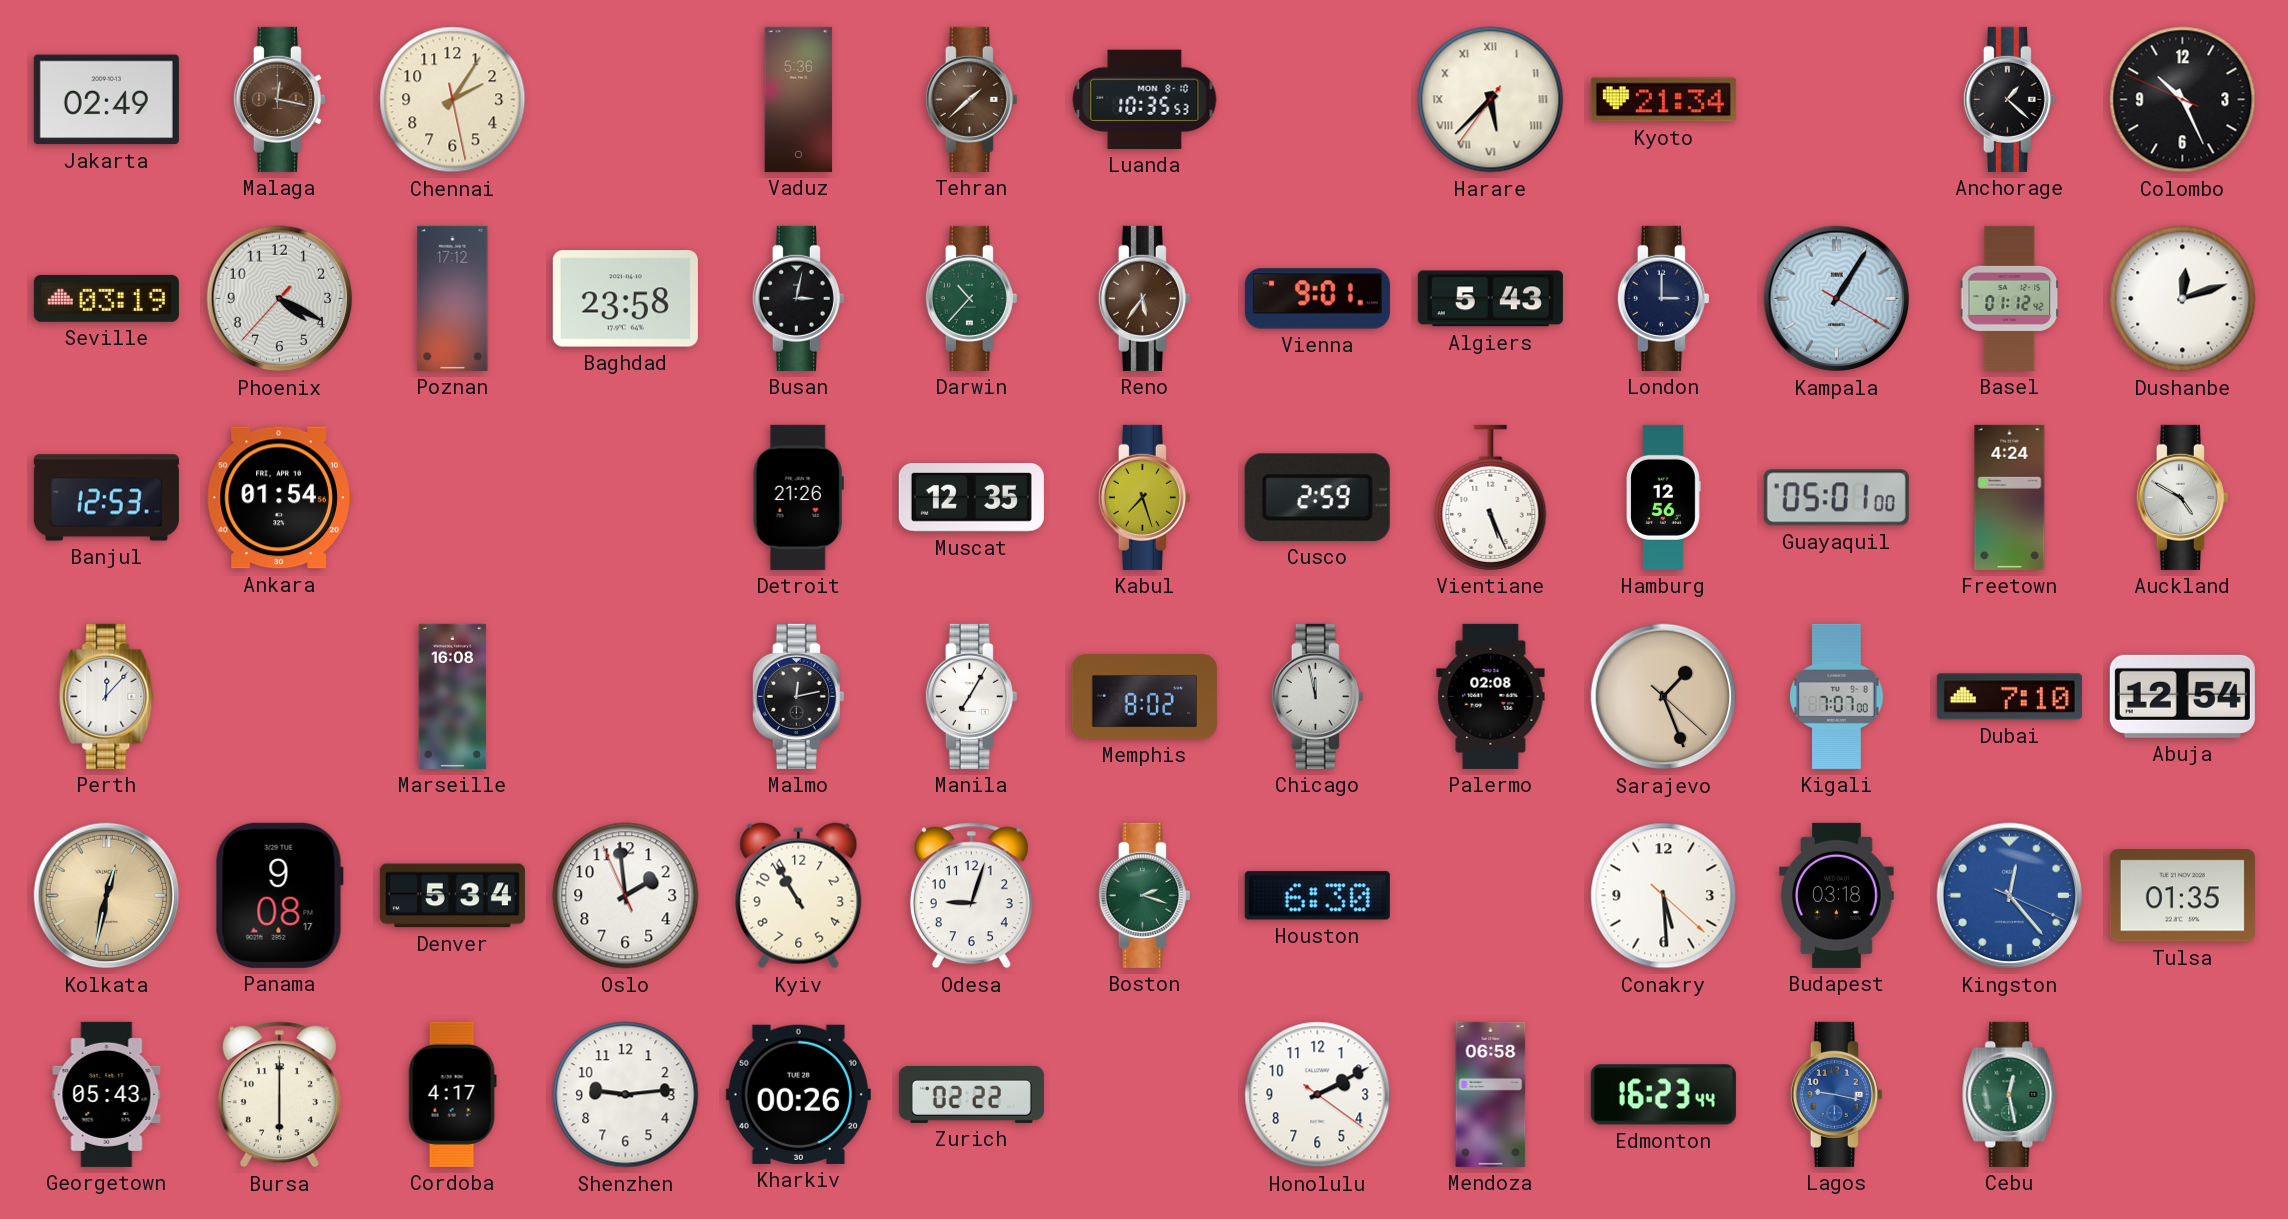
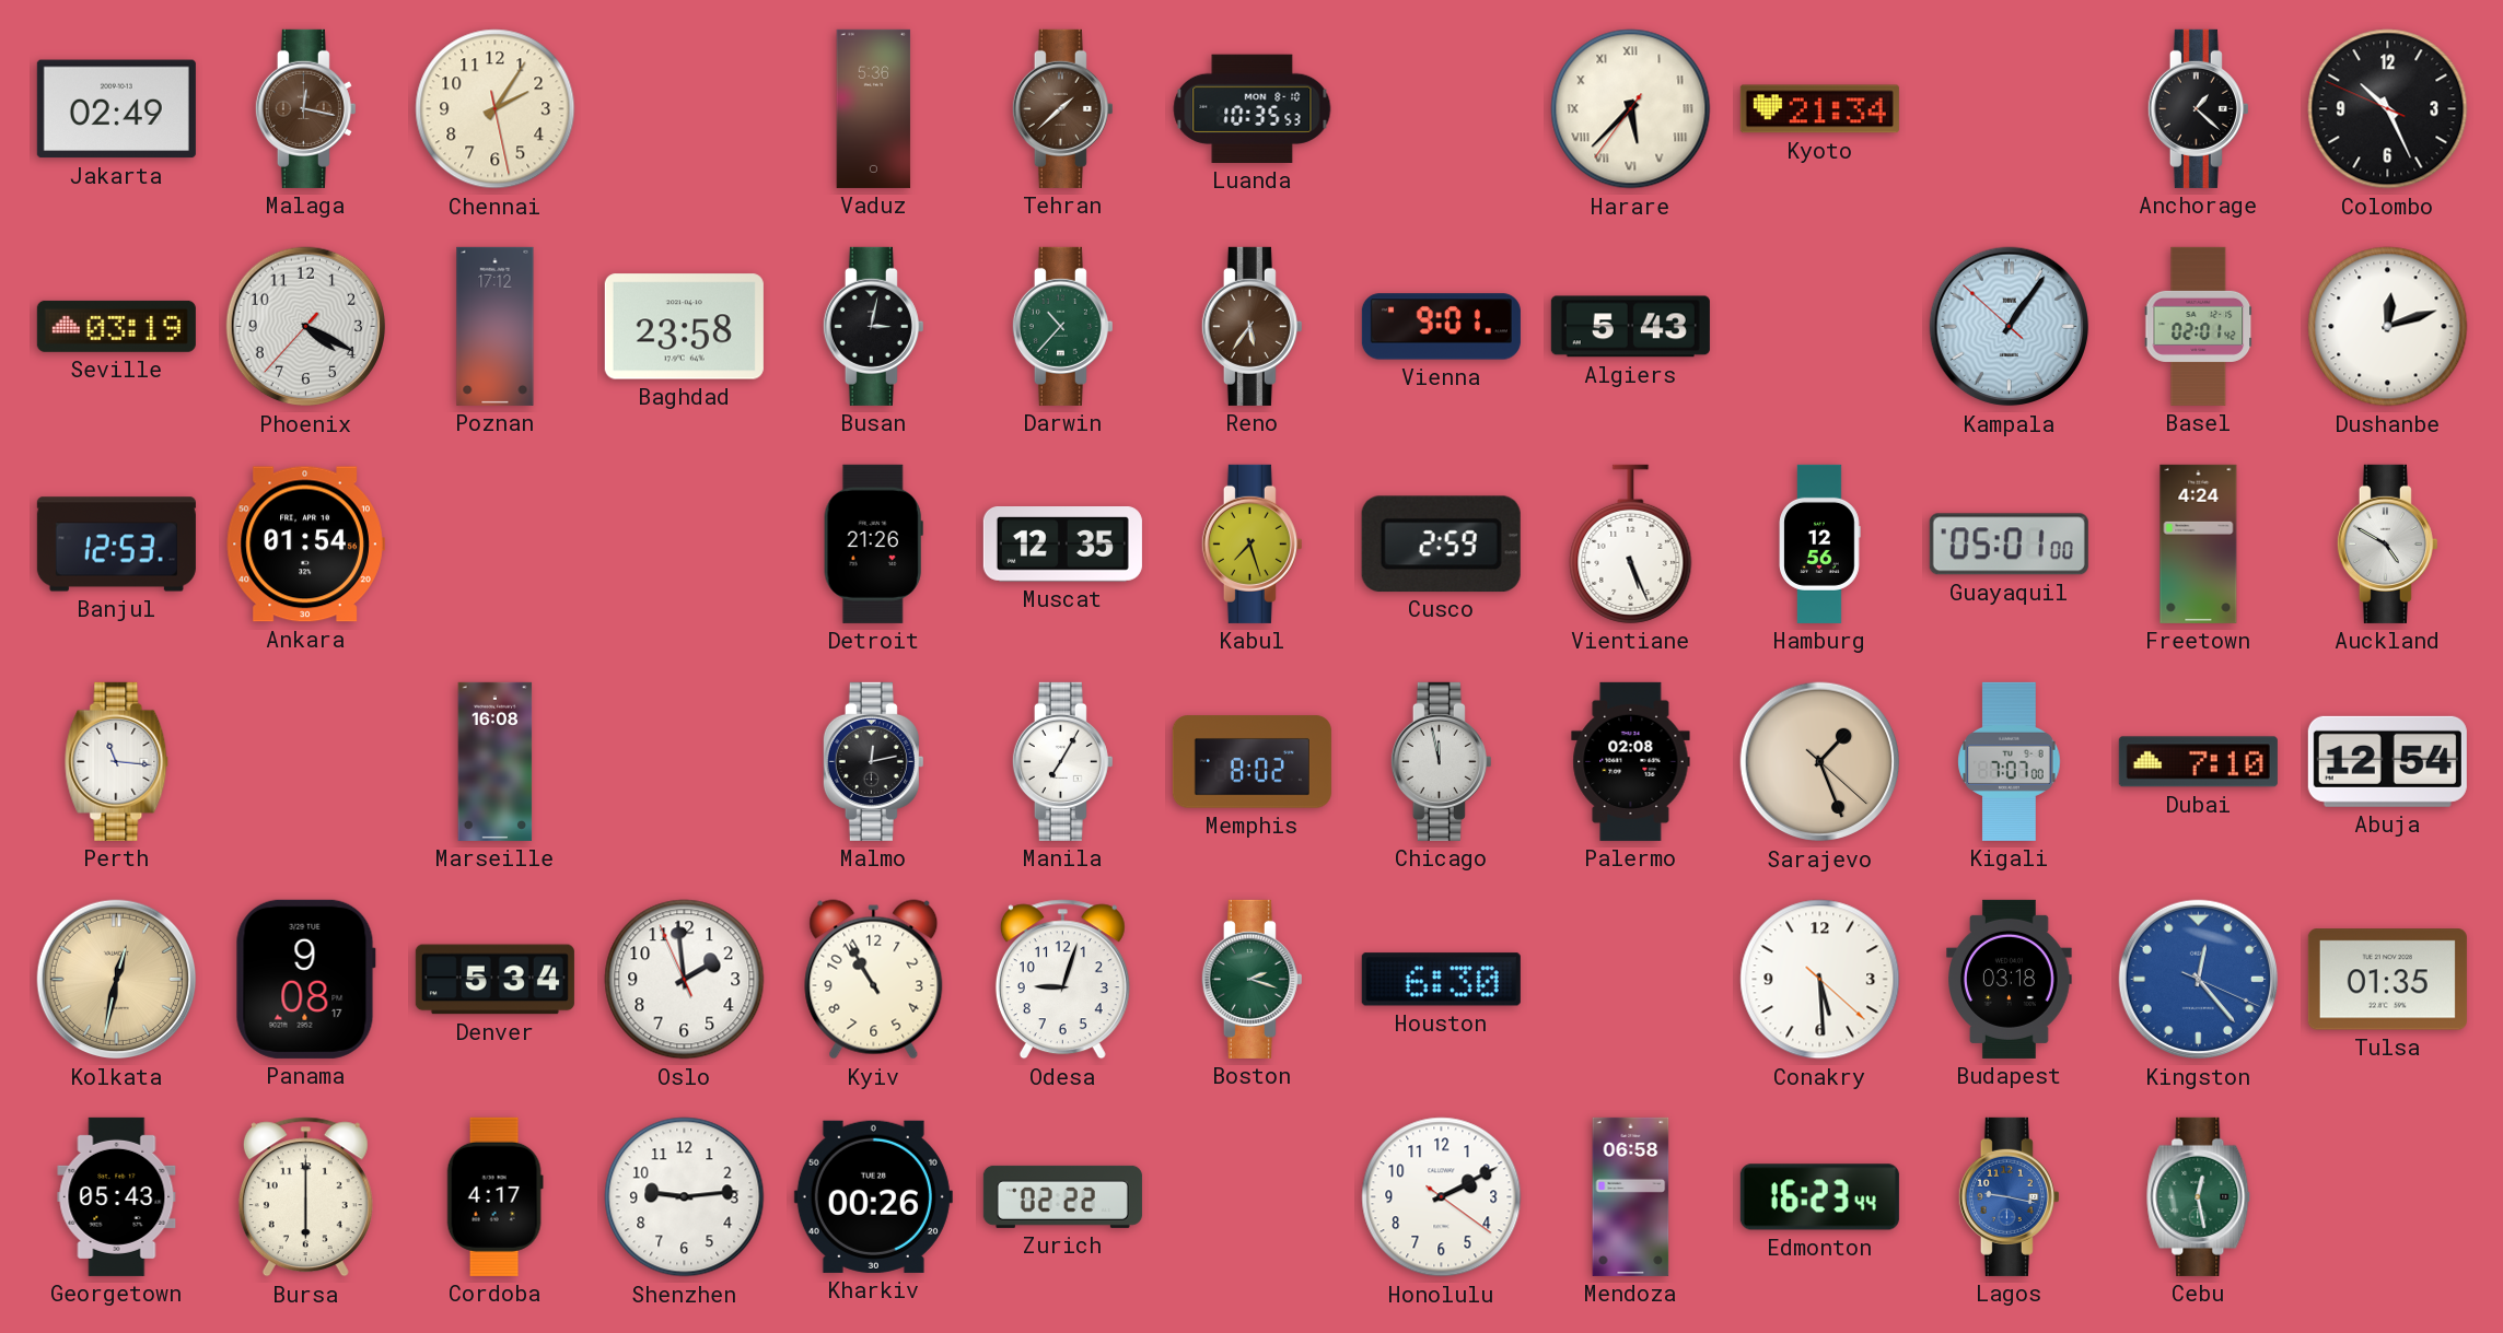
London: 3:00 -> none
Kampala: 1:05:20 -> 1:05:52
Basel: 01:12 -> 02:01
Perth: 12:07 -> 11:16
